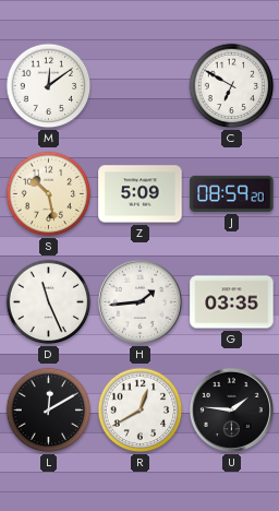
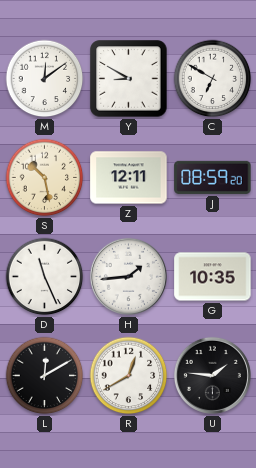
Y: none -> 8:50
Z: 5:09 -> 12:11
G: 03:35 -> 10:35
